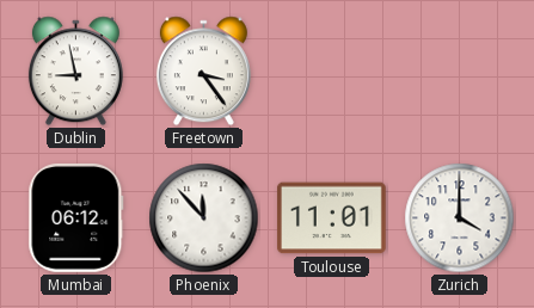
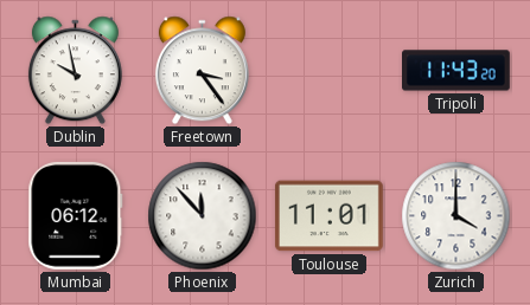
Dublin: 8:58 -> 9:58
Tripoli: none -> 11:43
